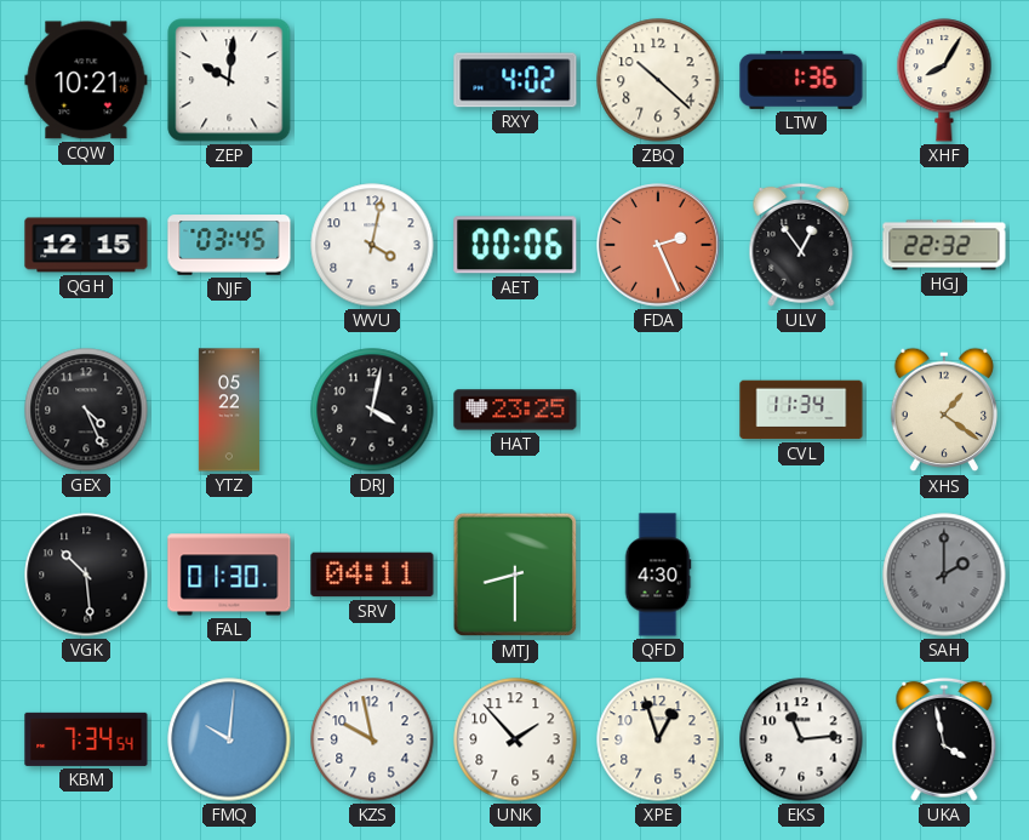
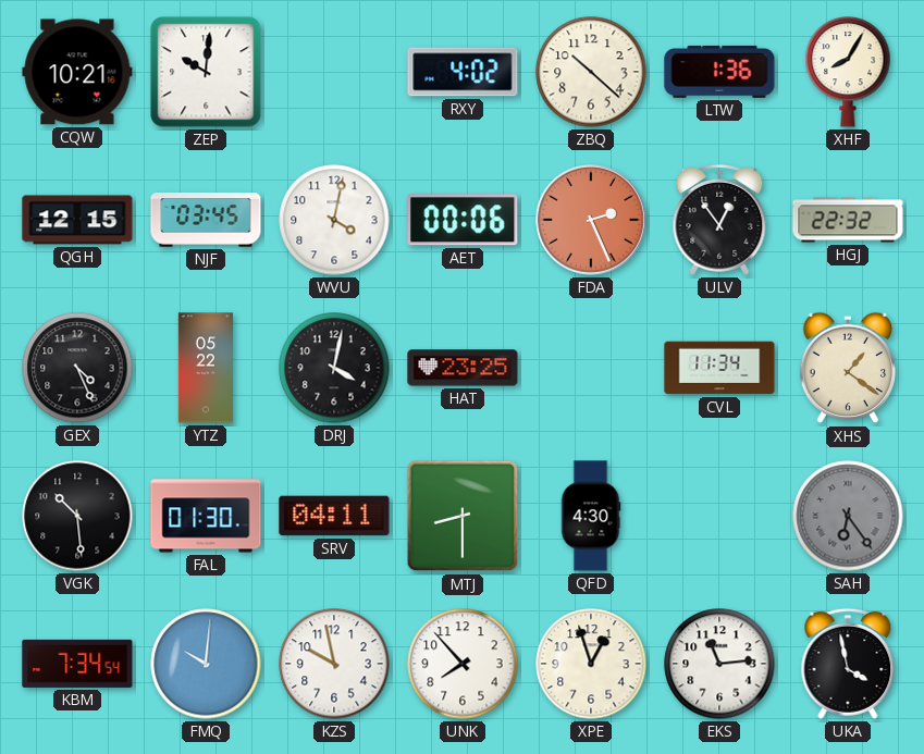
SAH: 2:00 -> 6:24
UNK: 1:53 -> 7:53
